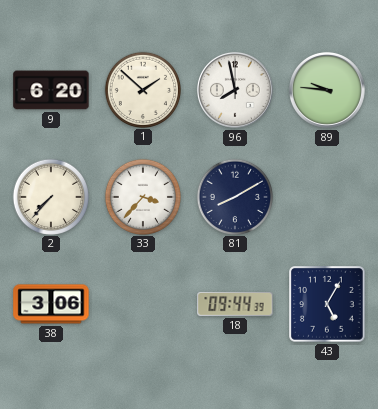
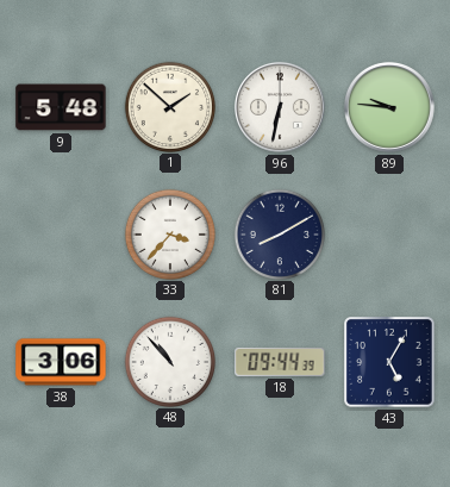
9: 6:20 -> 5:48
96: 7:58 -> 6:32
2: 7:37 -> none
48: none -> 10:53
